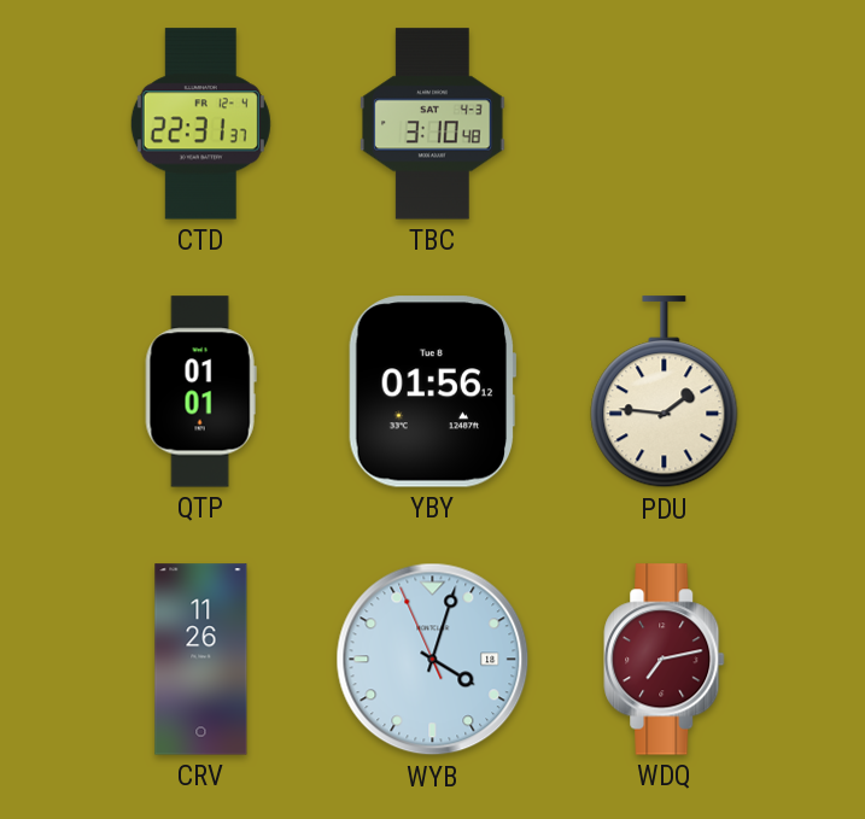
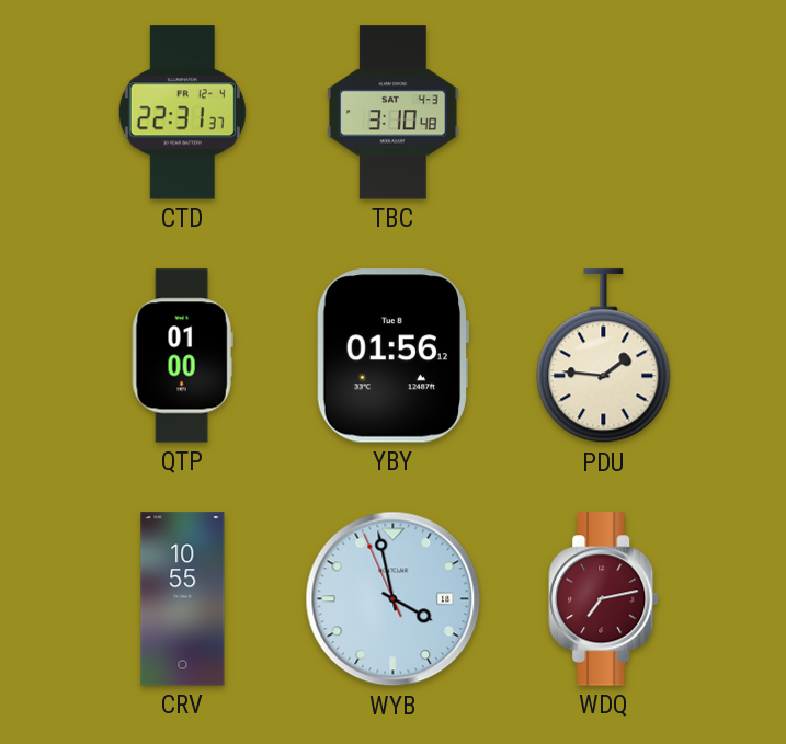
QTP: 01:01 -> 01:00
CRV: 11:26 -> 10:55
WYB: 4:02 -> 3:57
